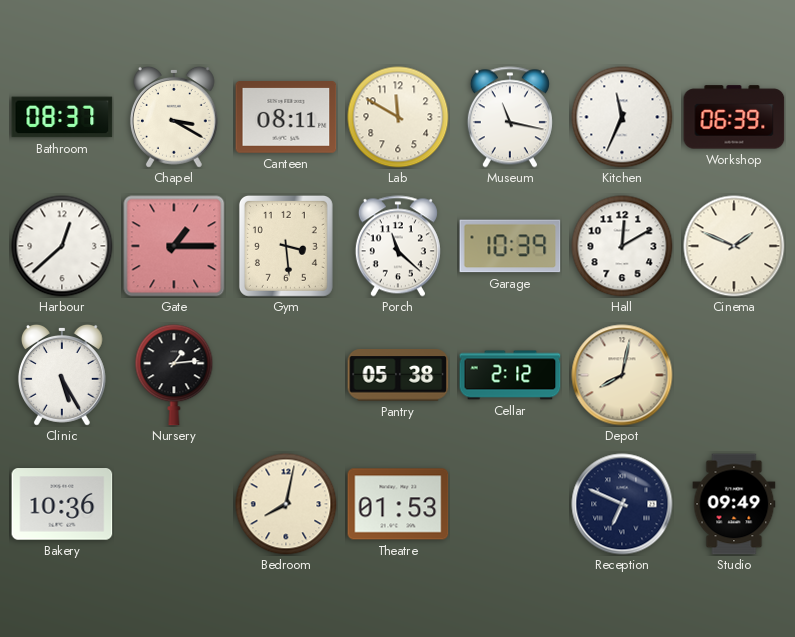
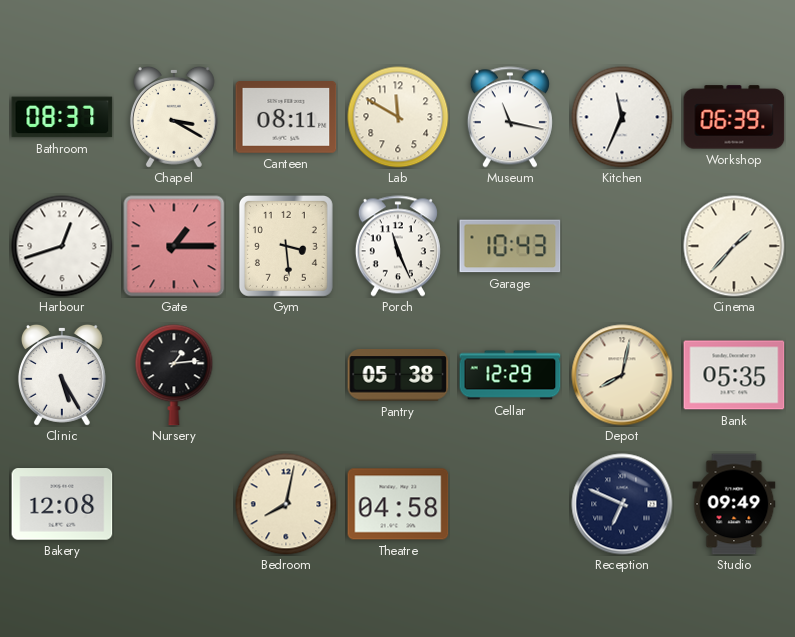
Harbour: 12:38 -> 12:42
Porch: 11:22 -> 11:26
Garage: 10:39 -> 10:43
Hall: 12:10 -> none
Cinema: 1:49 -> 1:37
Cellar: 2:12 -> 12:29
Bank: none -> 05:35
Bakery: 10:36 -> 12:08
Theatre: 01:53 -> 04:58
